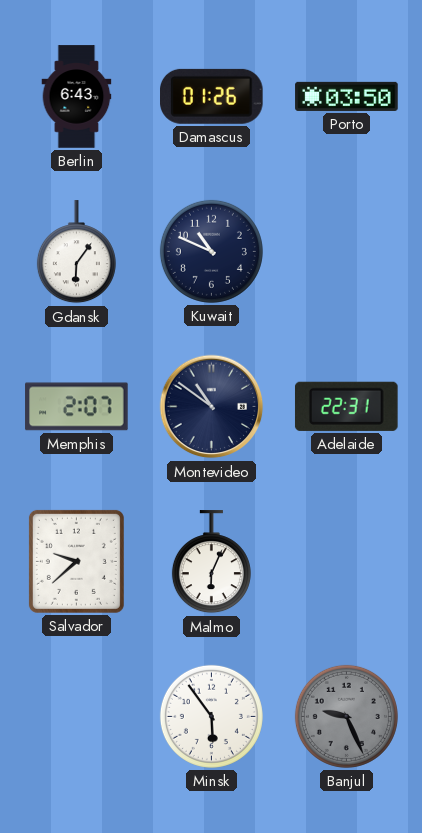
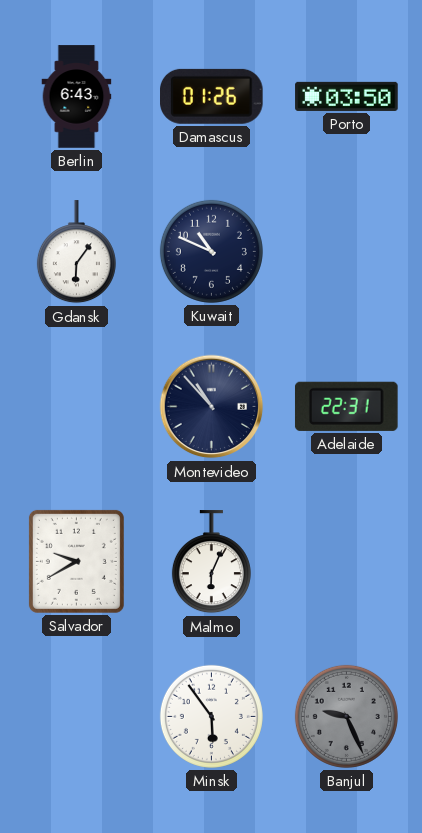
Memphis: 2:07 -> none
Montevideo: 10:51 -> 10:53
Salvador: 9:38 -> 9:40
